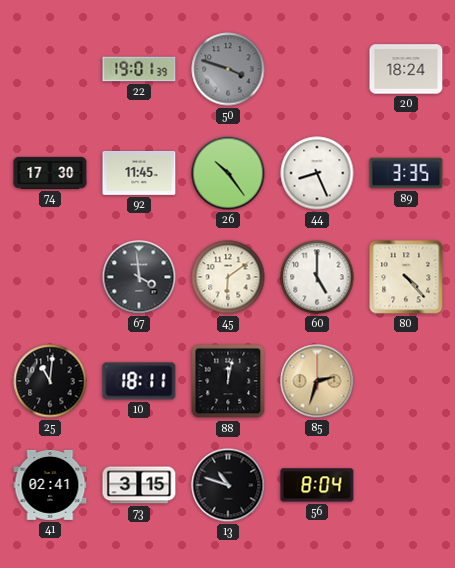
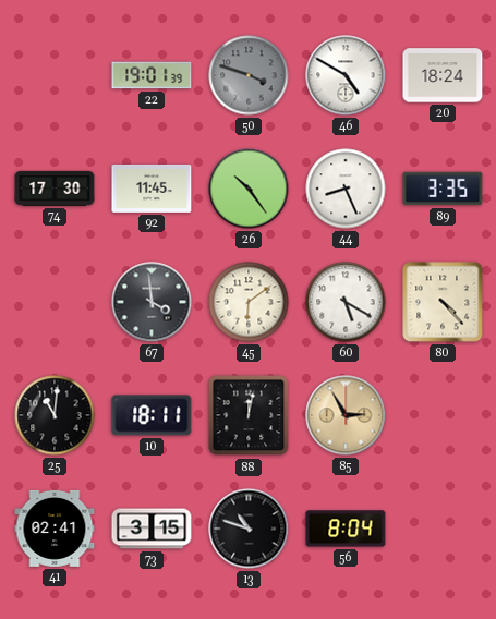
46: none -> 4:50
60: 5:00 -> 5:20
85: 2:33 -> 2:55
